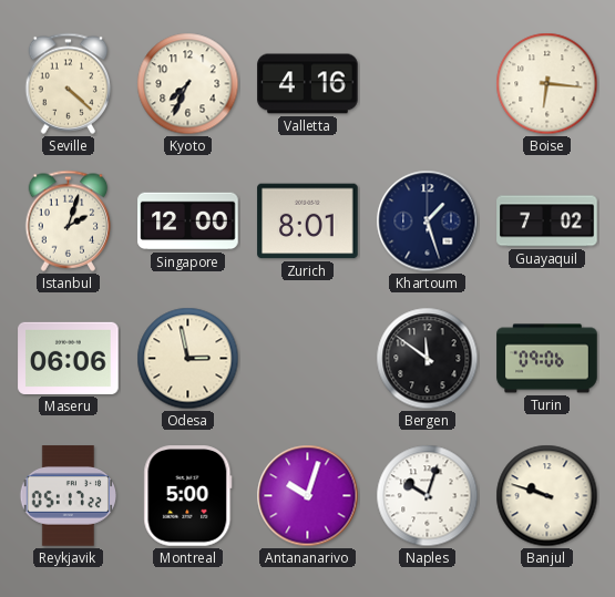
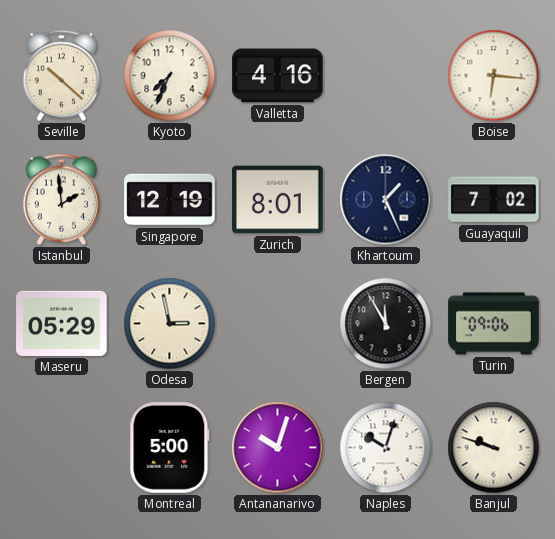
Seville: 4:22 -> 10:22
Istanbul: 2:03 -> 1:59
Singapore: 12:00 -> 12:19
Khartoum: 1:27 -> 1:26
Maseru: 06:06 -> 05:29
Bergen: 11:51 -> 11:55
Reykjavik: 05:17 -> none
